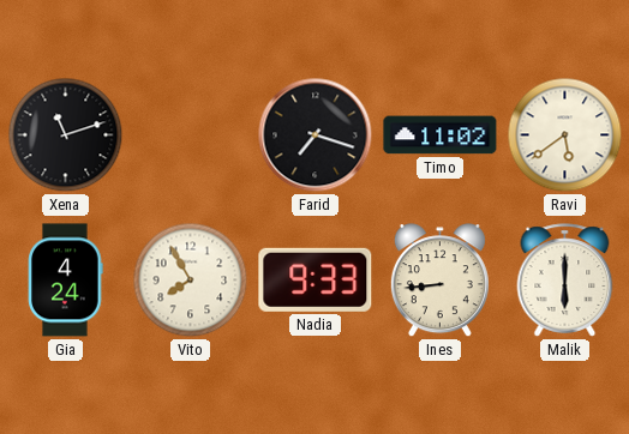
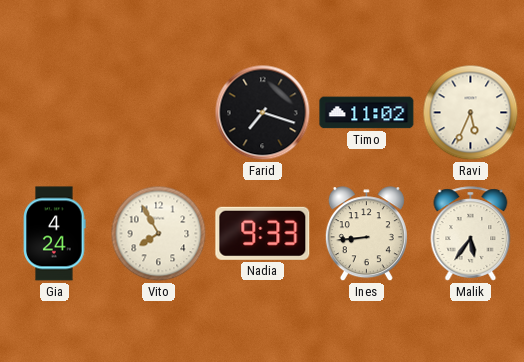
Xena: 11:12 -> none
Ravi: 5:39 -> 5:34
Malik: 6:00 -> 5:36
